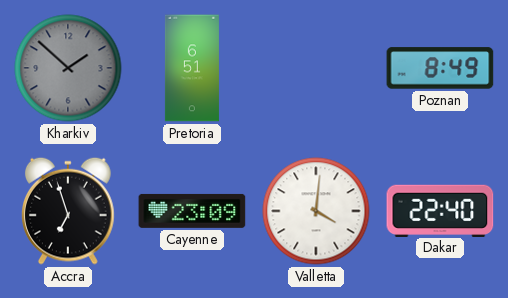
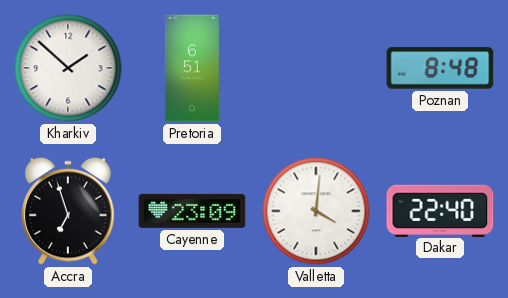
Kharkiv dial: grey -> white
Poznan: 8:49 -> 8:48
